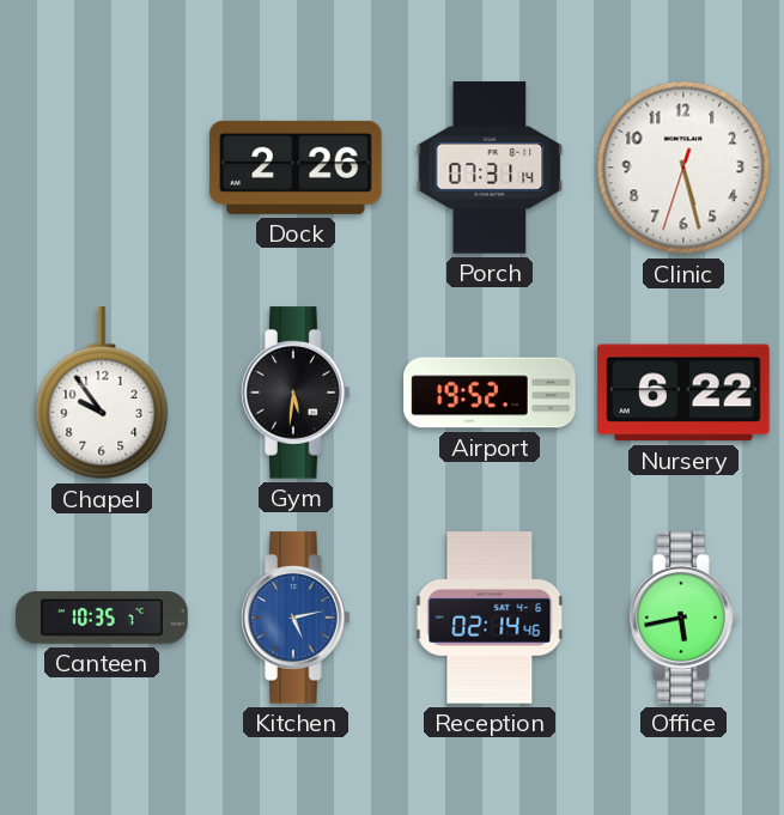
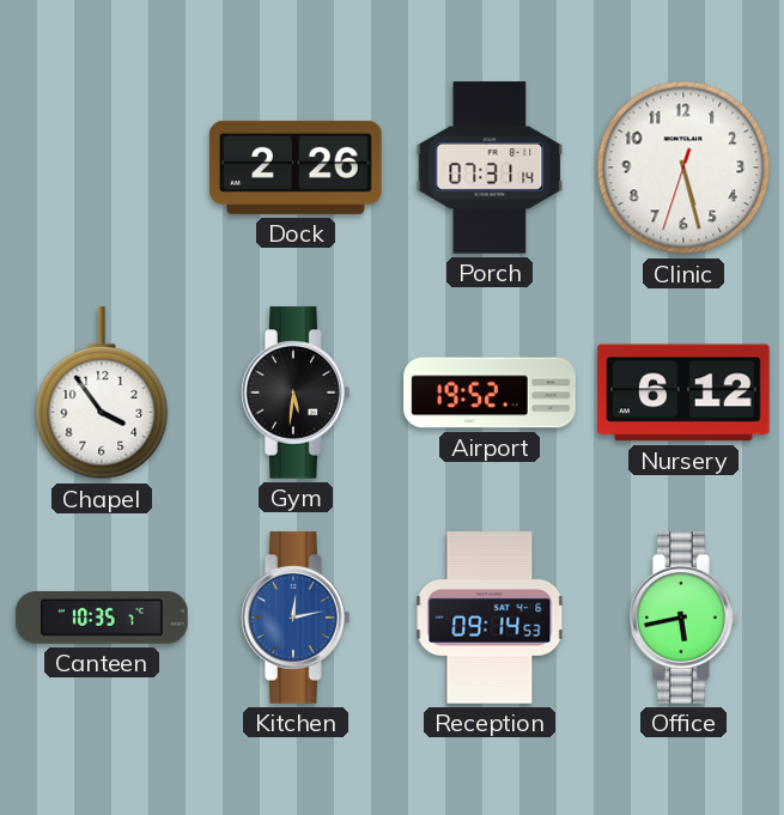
Chapel: 9:54 -> 3:54
Nursery: 6:22 -> 6:12
Kitchen: 5:13 -> 12:13
Reception: 02:14 -> 09:14
